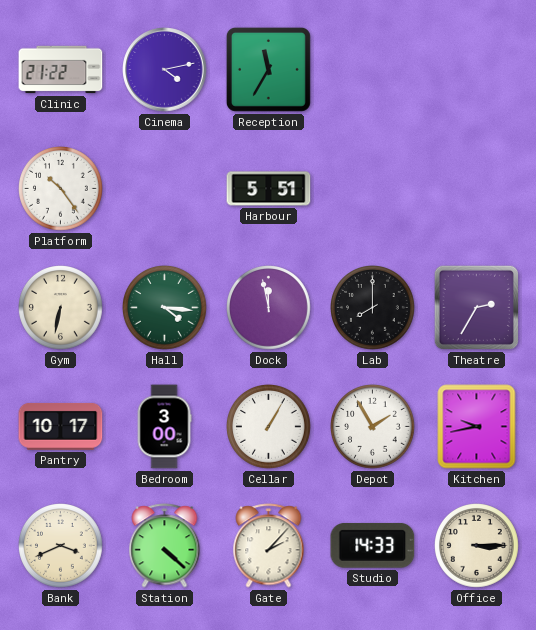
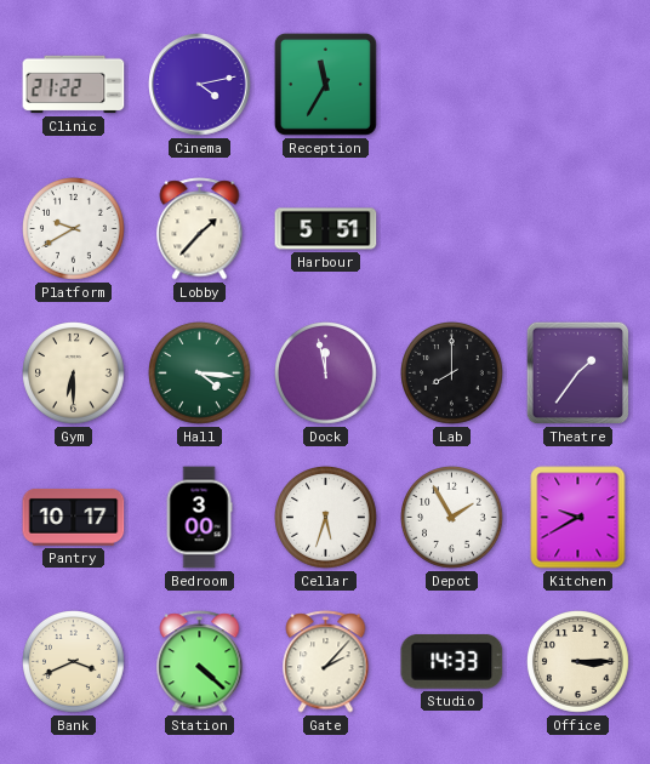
Platform: 10:24 -> 9:40
Lobby: none -> 1:37
Gym: 6:32 -> 6:30
Theatre: 2:35 -> 1:36
Cellar: 1:05 -> 5:33
Kitchen: 9:43 -> 9:40
